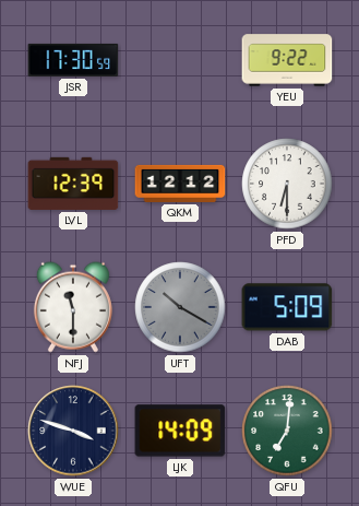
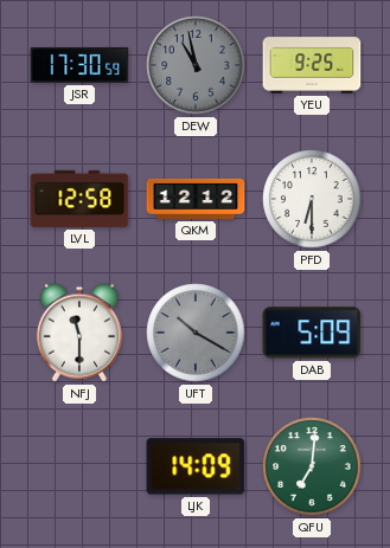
DEW: none -> 10:58
YEU: 9:22 -> 9:25
LVL: 12:39 -> 12:58
WUE: 3:48 -> none
